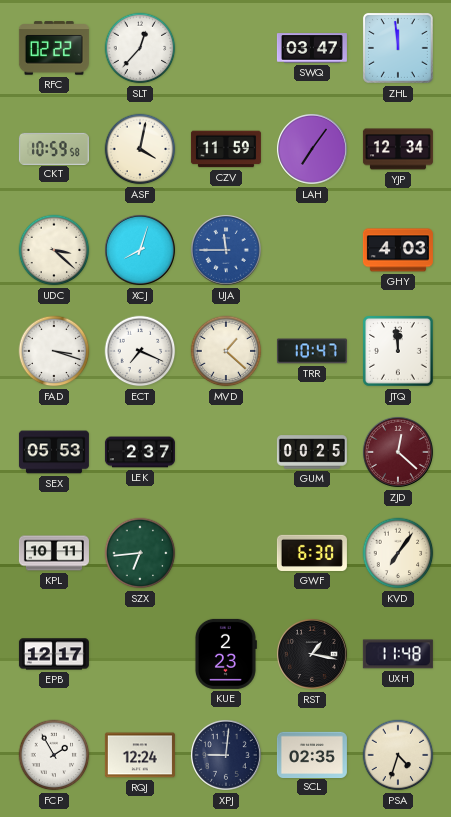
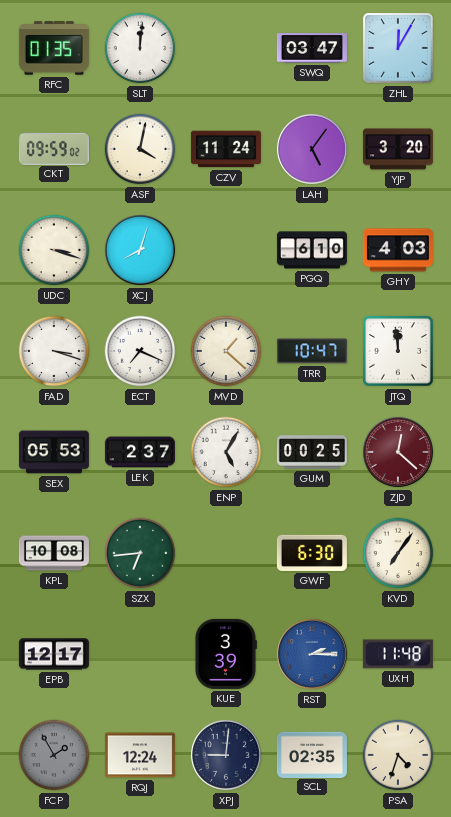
RFC: 02:22 -> 01:35
SLT: 12:37 -> 12:01
ZHL: 11:59 -> 12:05
CKT: 10:59 -> 09:59
CZV: 11:59 -> 11:24
LAH: 7:06 -> 5:06
YJP: 12:34 -> 3:20
UDC: 3:22 -> 3:18
UJA: 11:45 -> none
PGQ: none -> 6:10
ENP: none -> 5:05
KPL: 10:11 -> 10:08
KUE: 2:23 -> 3:39
RST: 1:17 -> 2:15
RST dial: black -> blue
FCP dial: white -> grey
